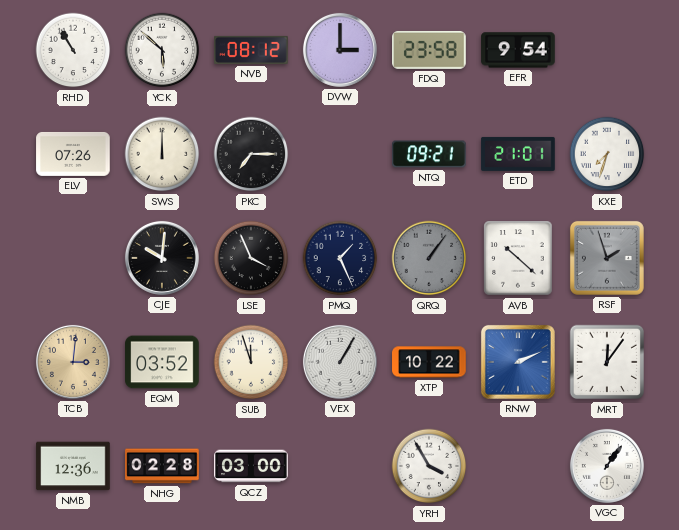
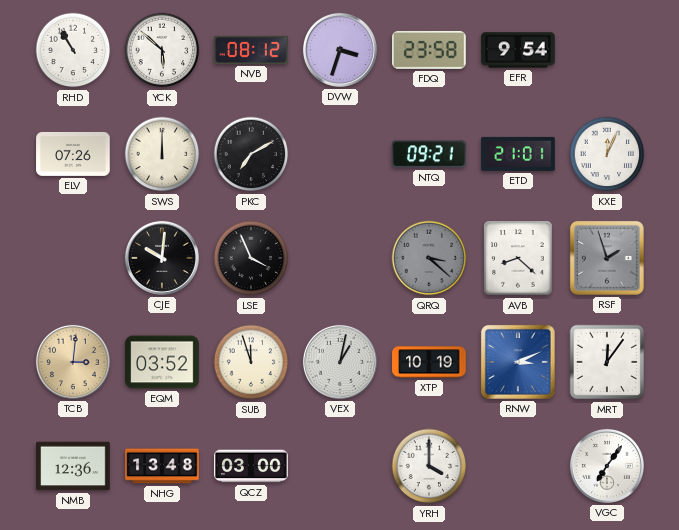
DVW: 3:00 -> 3:33
PKC: 7:15 -> 7:10
KXE: 7:33 -> 12:04
PMQ: 1:26 -> none
QRQ: 1:06 -> 3:22
AVB: 10:22 -> 8:22
VEX: 1:05 -> 1:02
XTP: 10:22 -> 10:19
RNW: 2:11 -> 3:11
NHG: 02:28 -> 13:48
YRH: 3:55 -> 4:00
VGC: 1:06 -> 7:06
